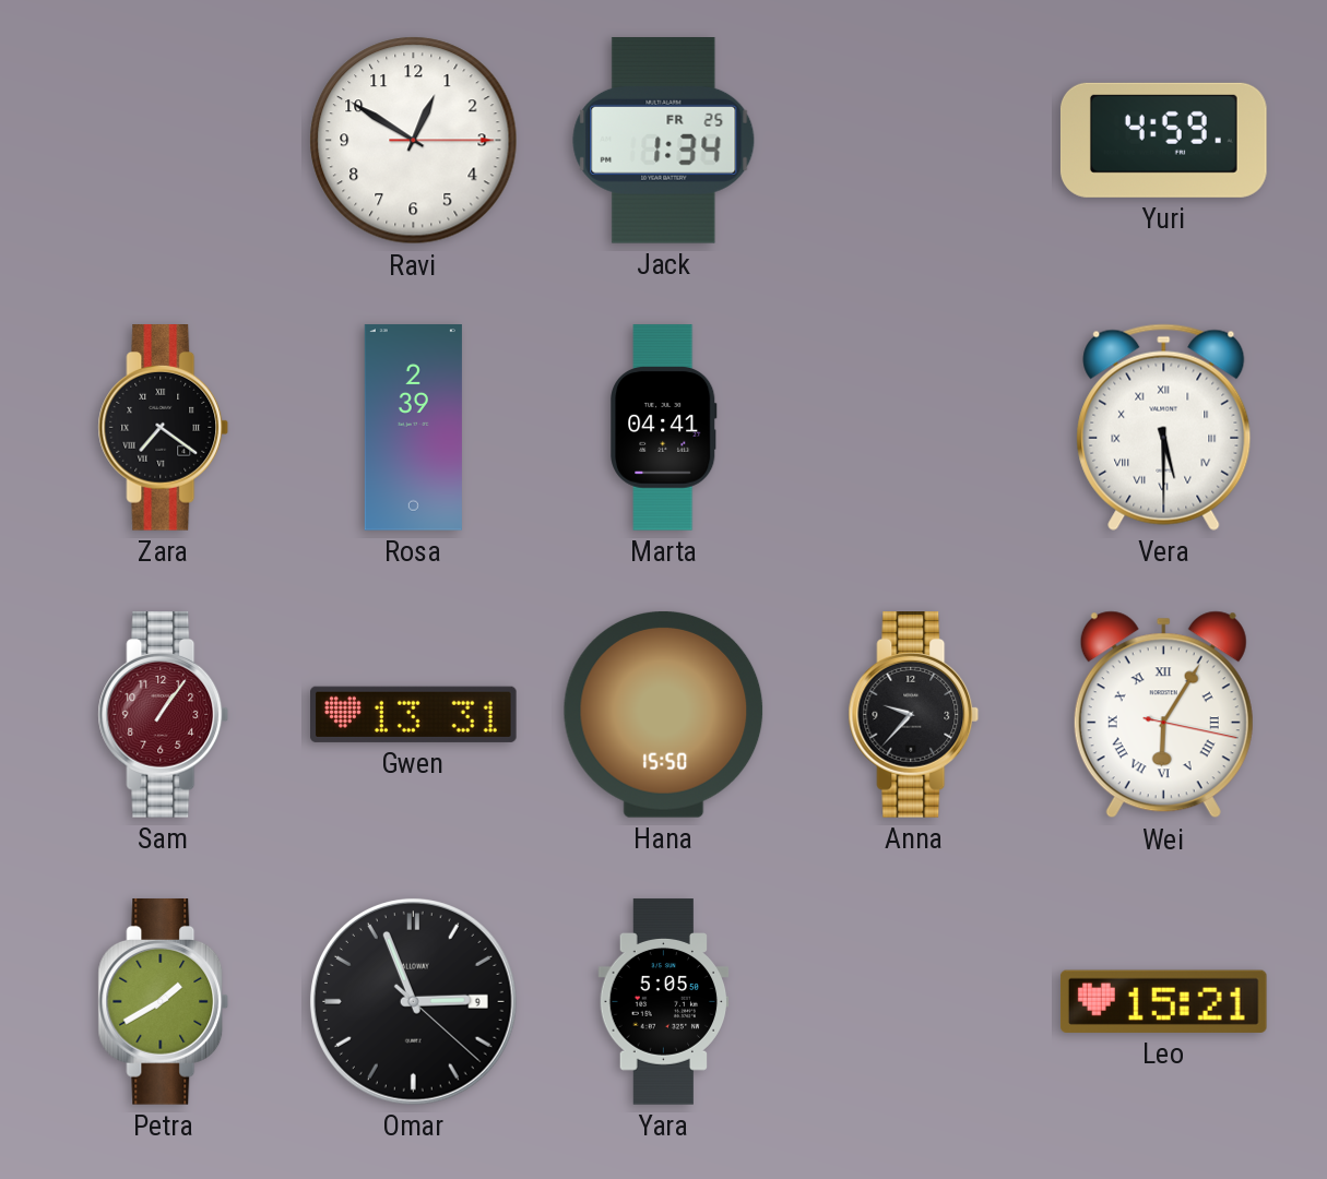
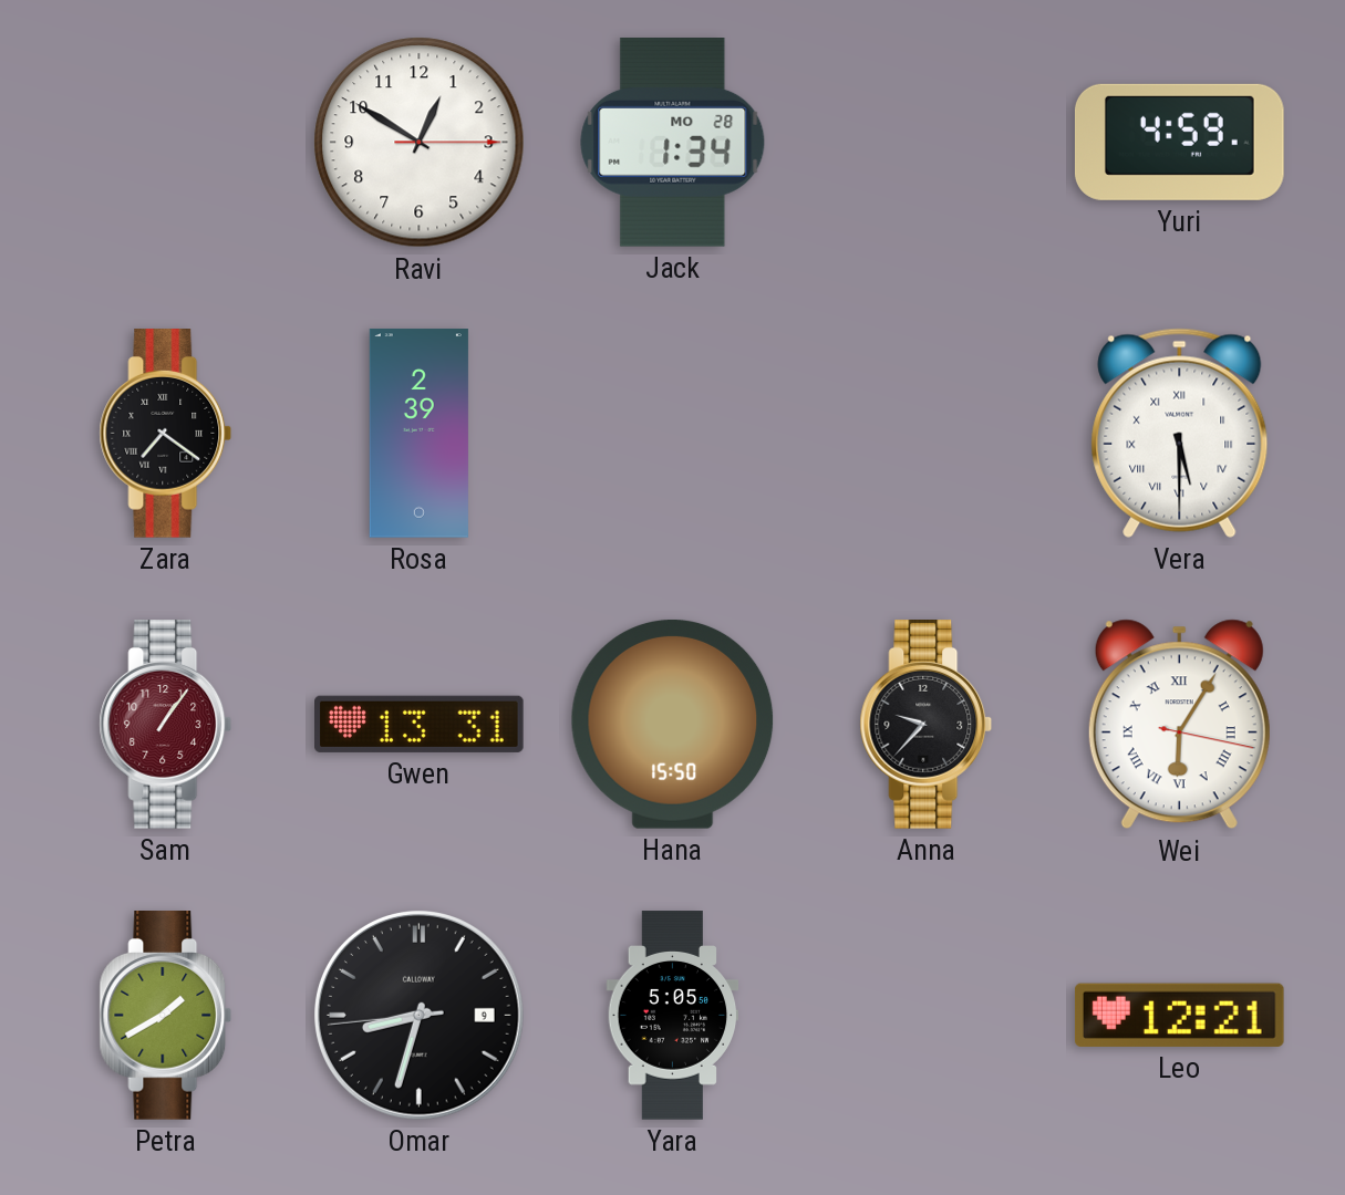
Jack date: FR 25 -> MO 28
Marta: 04:41 -> none
Omar: 2:56 -> 8:32
Leo: 15:21 -> 12:21
